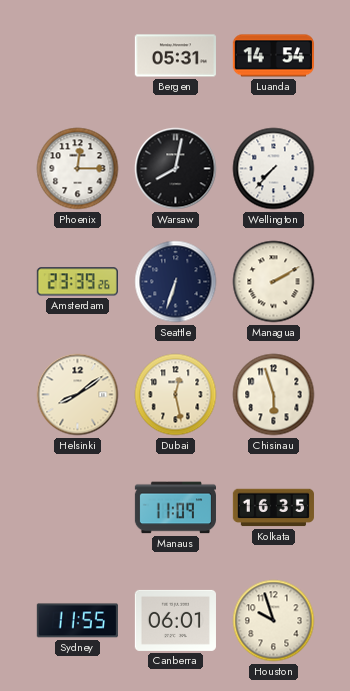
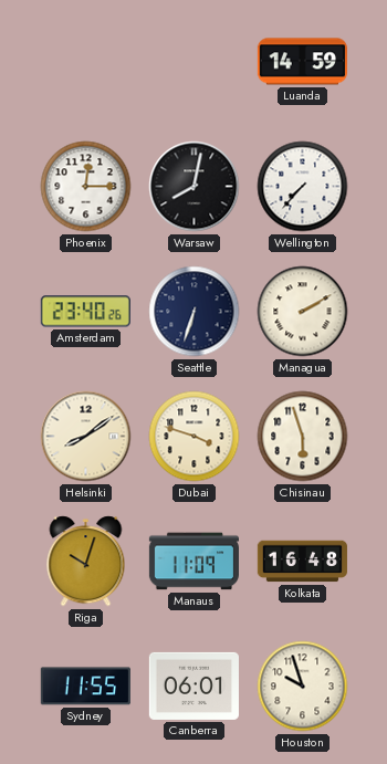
Bergen: 05:31 -> none
Luanda: 14:54 -> 14:59
Amsterdam: 23:39 -> 23:40
Dubai: 12:28 -> 3:48
Riga: none -> 10:03
Kolkata: 16:35 -> 16:48
